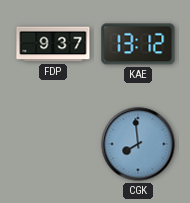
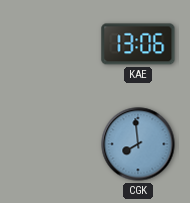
FDP: 9:37 -> none
KAE: 13:12 -> 13:06
